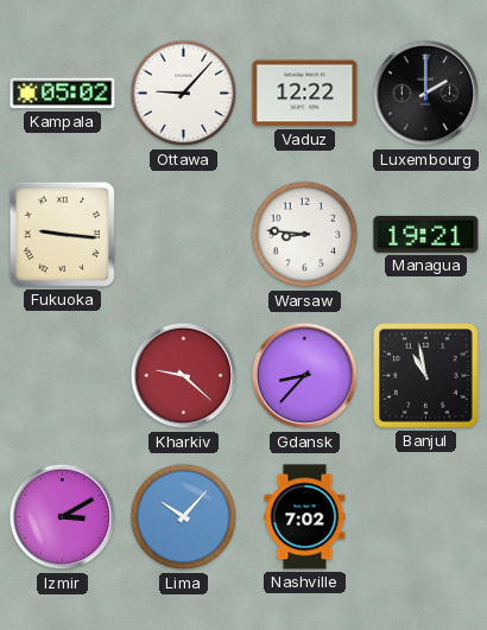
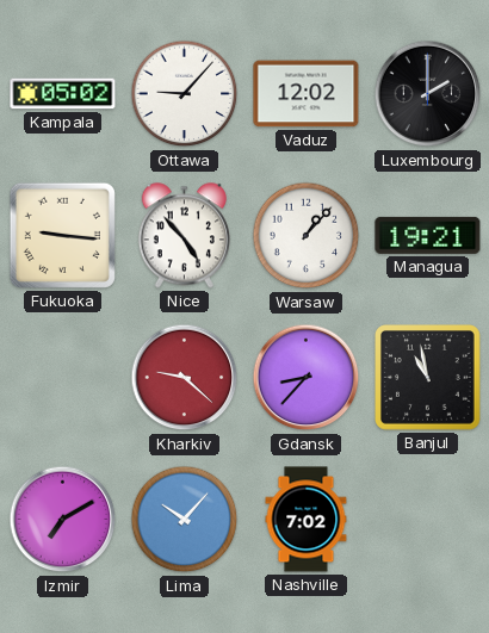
Vaduz: 12:22 -> 12:02
Nice: none -> 4:53
Warsaw: 8:46 -> 1:07
Izmir: 3:10 -> 7:10
